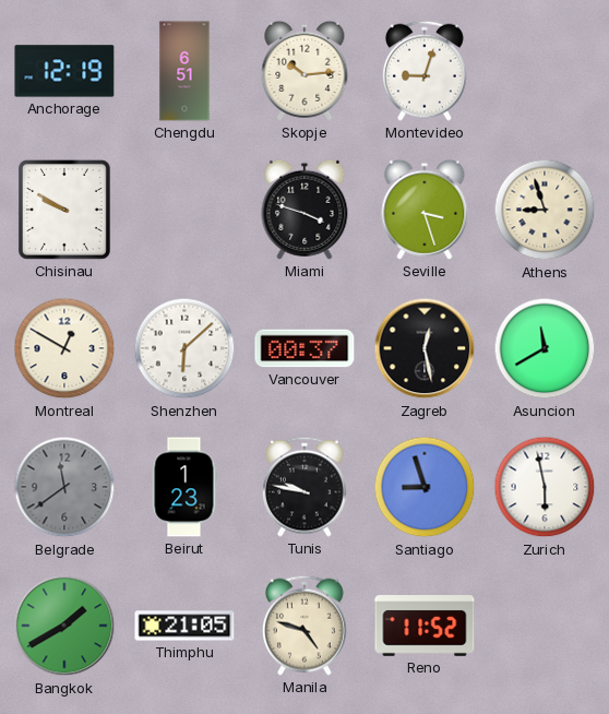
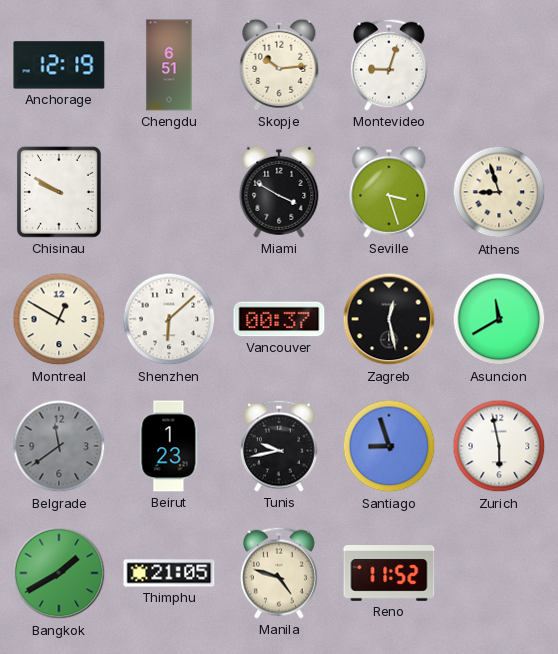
Miami: 3:48 -> 3:50
Tunis: 9:47 -> 9:43
